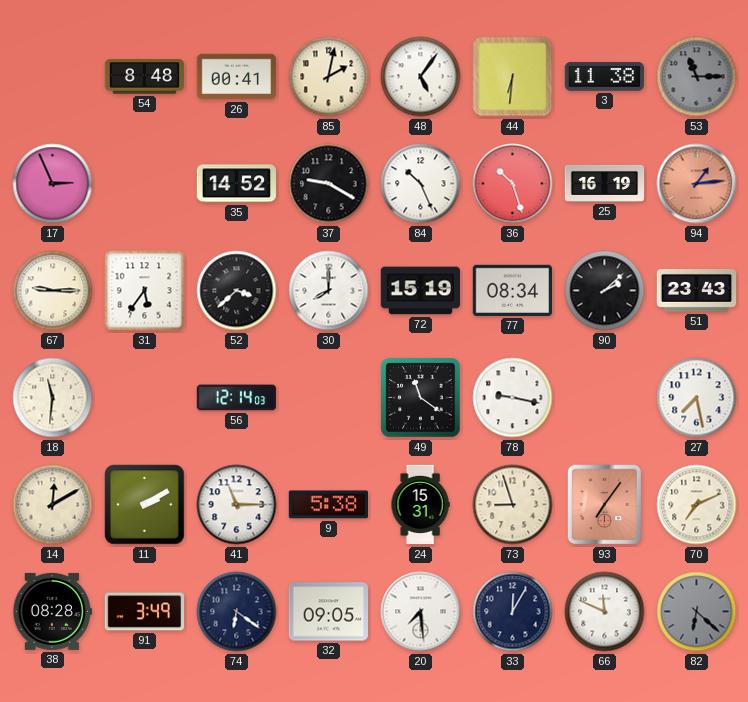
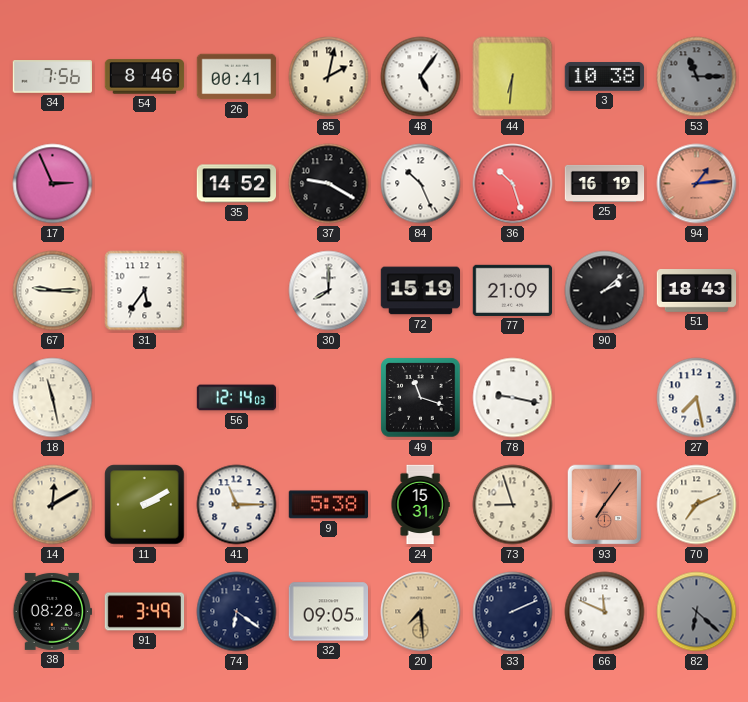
34: none -> 7:56
54: 8:48 -> 8:46
3: 11:38 -> 10:38
52: 3:38 -> none
77: 08:34 -> 21:09
51: 23:43 -> 18:43
18: 11:31 -> 11:28
49: 11:21 -> 11:18
20 dial: white -> champagne
33: 12:05 -> 2:11
